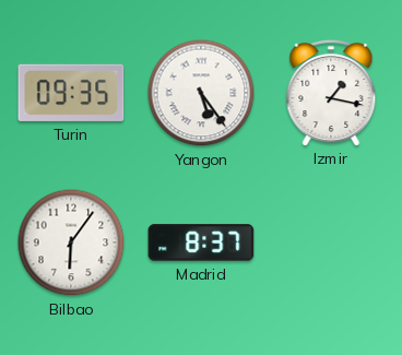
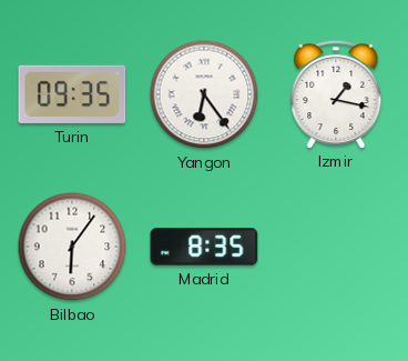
Yangon: 5:24 -> 6:24
Madrid: 8:37 -> 8:35
